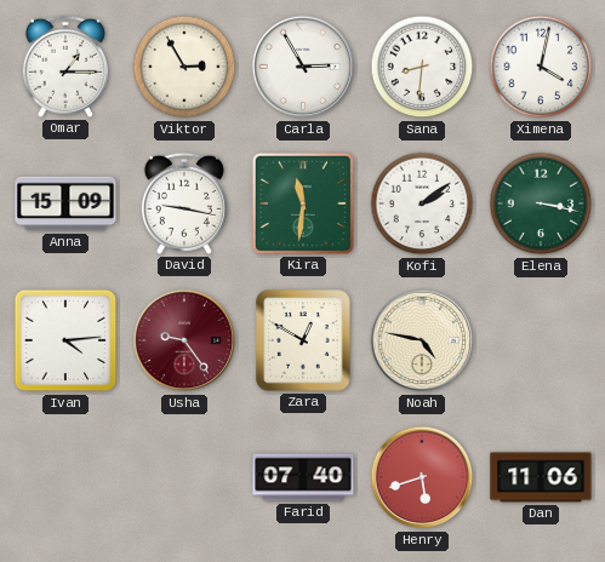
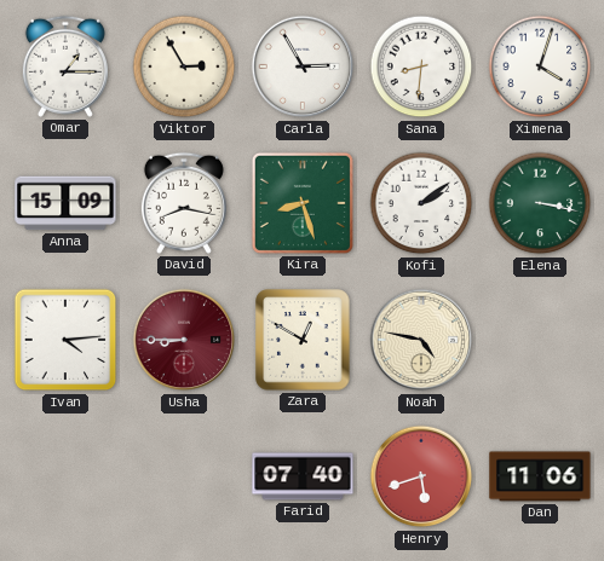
Ximena: 4:02 -> 4:03
David: 9:17 -> 8:17
Kira: 11:31 -> 8:27
Usha: 9:24 -> 8:45
